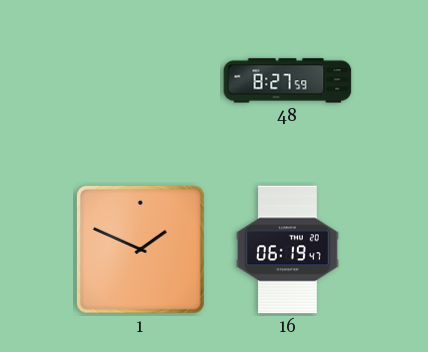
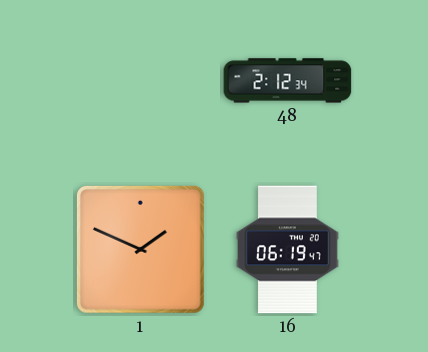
48: 8:27 -> 2:12
